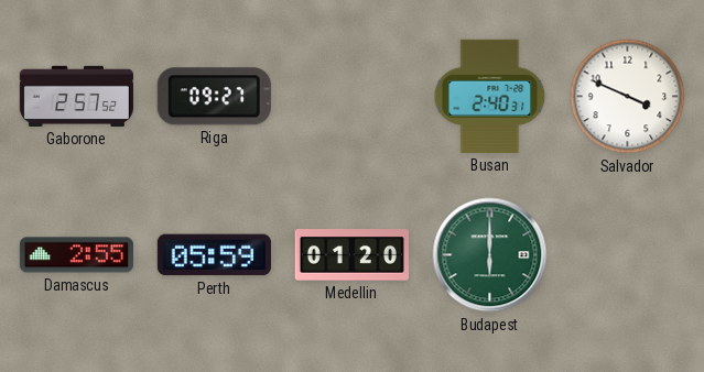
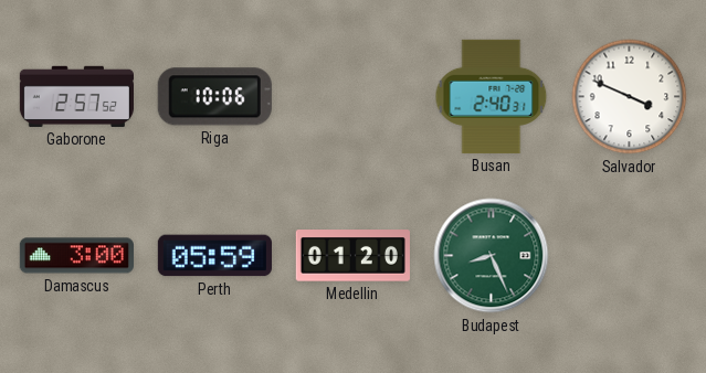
Riga: 09:27 -> 10:06
Damascus: 2:55 -> 3:00
Budapest: 6:00 -> 8:26
